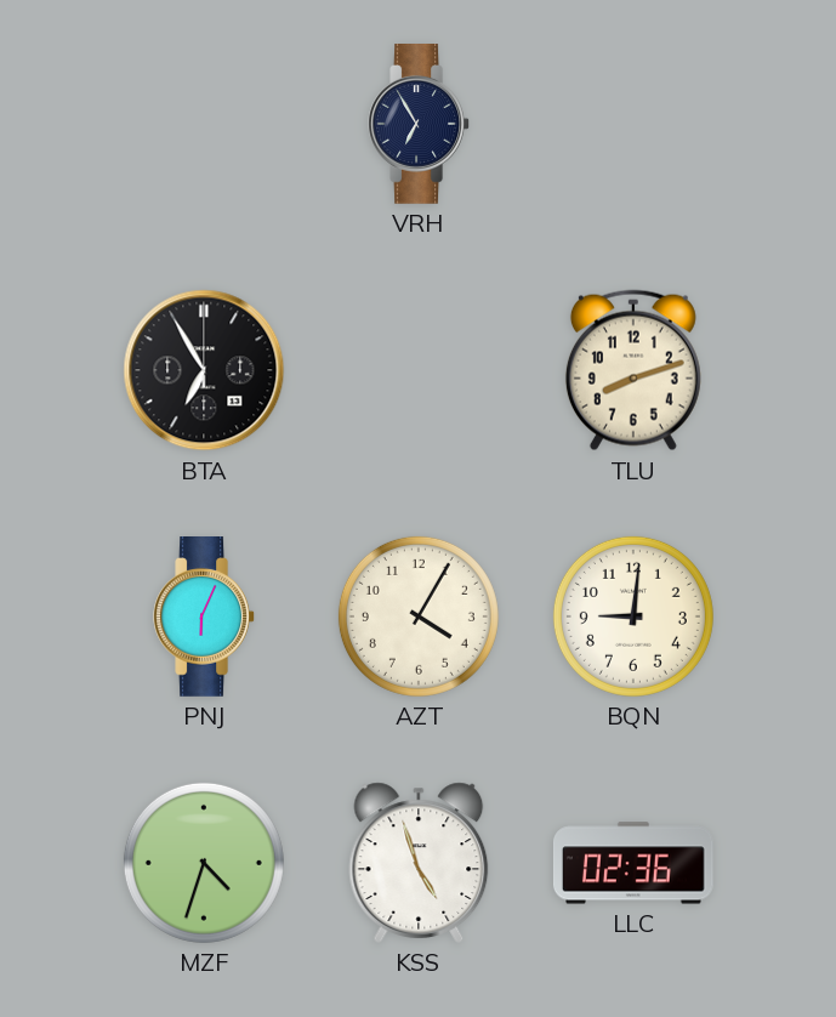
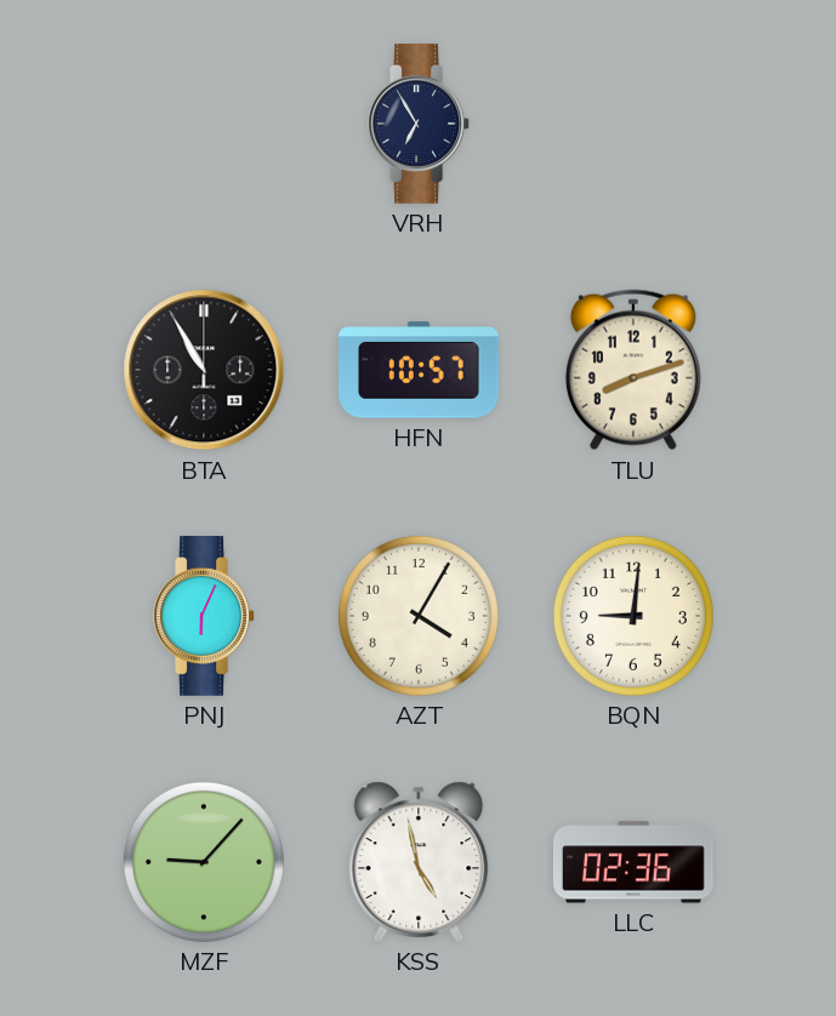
BTA: 6:55 -> 10:55
HFN: none -> 10:57
MZF: 4:33 -> 9:07
KSS: 4:57 -> 4:58
